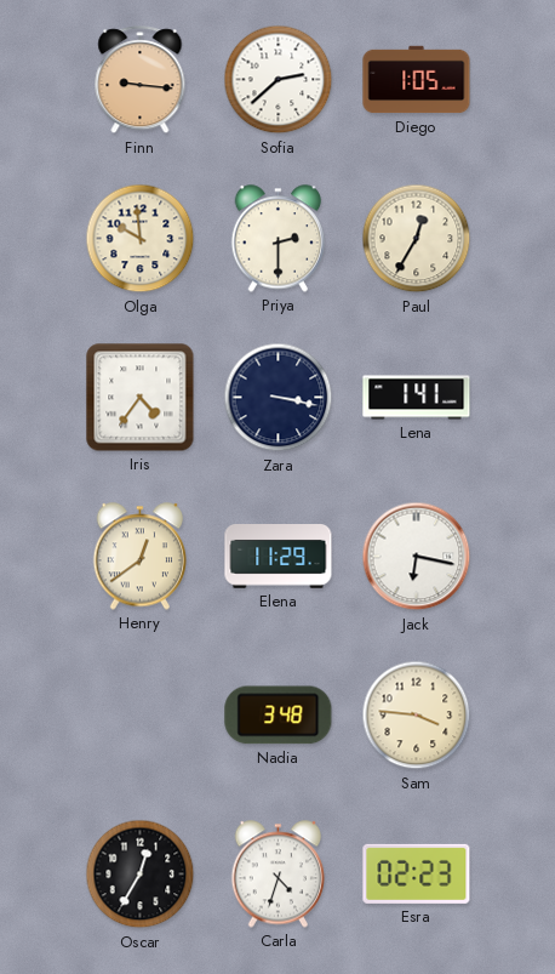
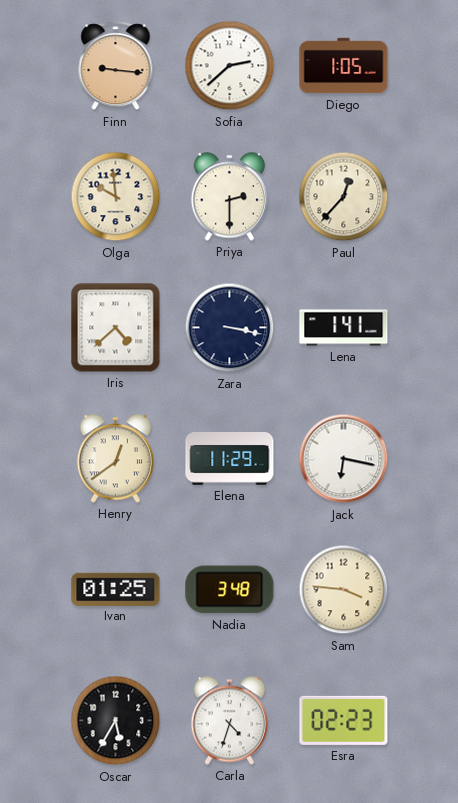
Paul: 12:35 -> 12:37
Iris: 4:36 -> 4:38
Ivan: none -> 01:25
Oscar: 12:35 -> 5:35
